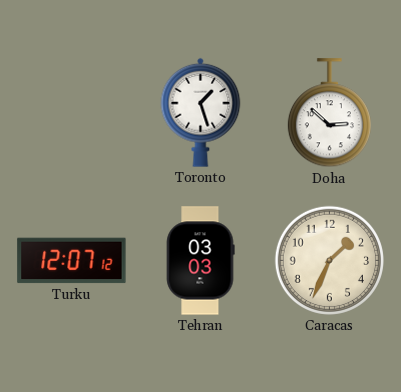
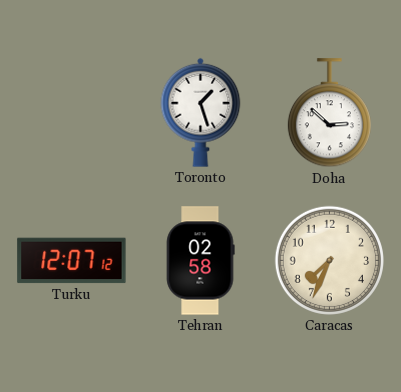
Tehran: 03:03 -> 02:58
Caracas: 1:34 -> 7:34
